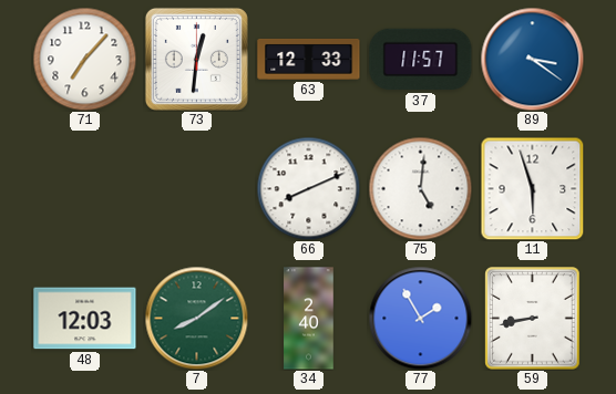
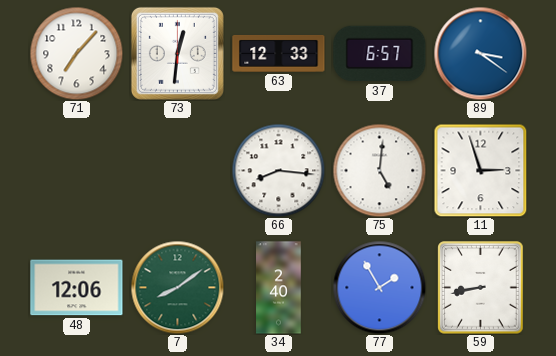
37: 11:57 -> 6:57
66: 8:11 -> 8:16
11: 5:57 -> 2:57
48: 12:03 -> 12:06
